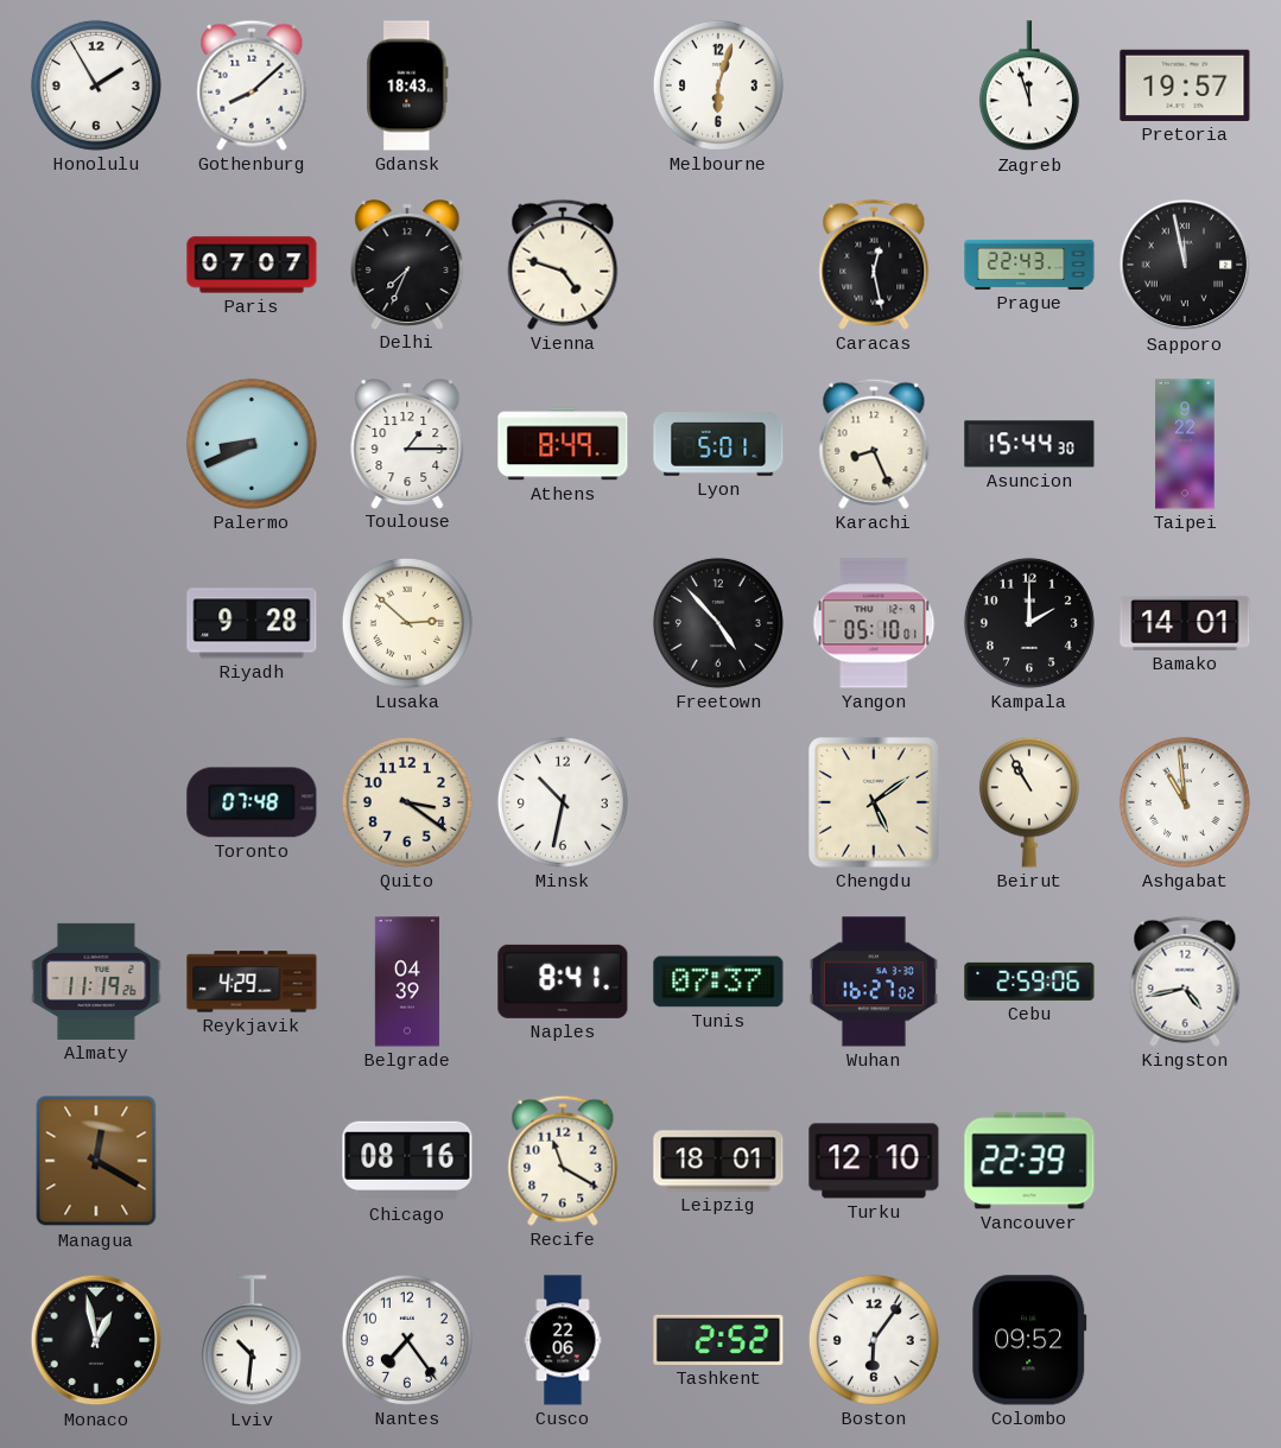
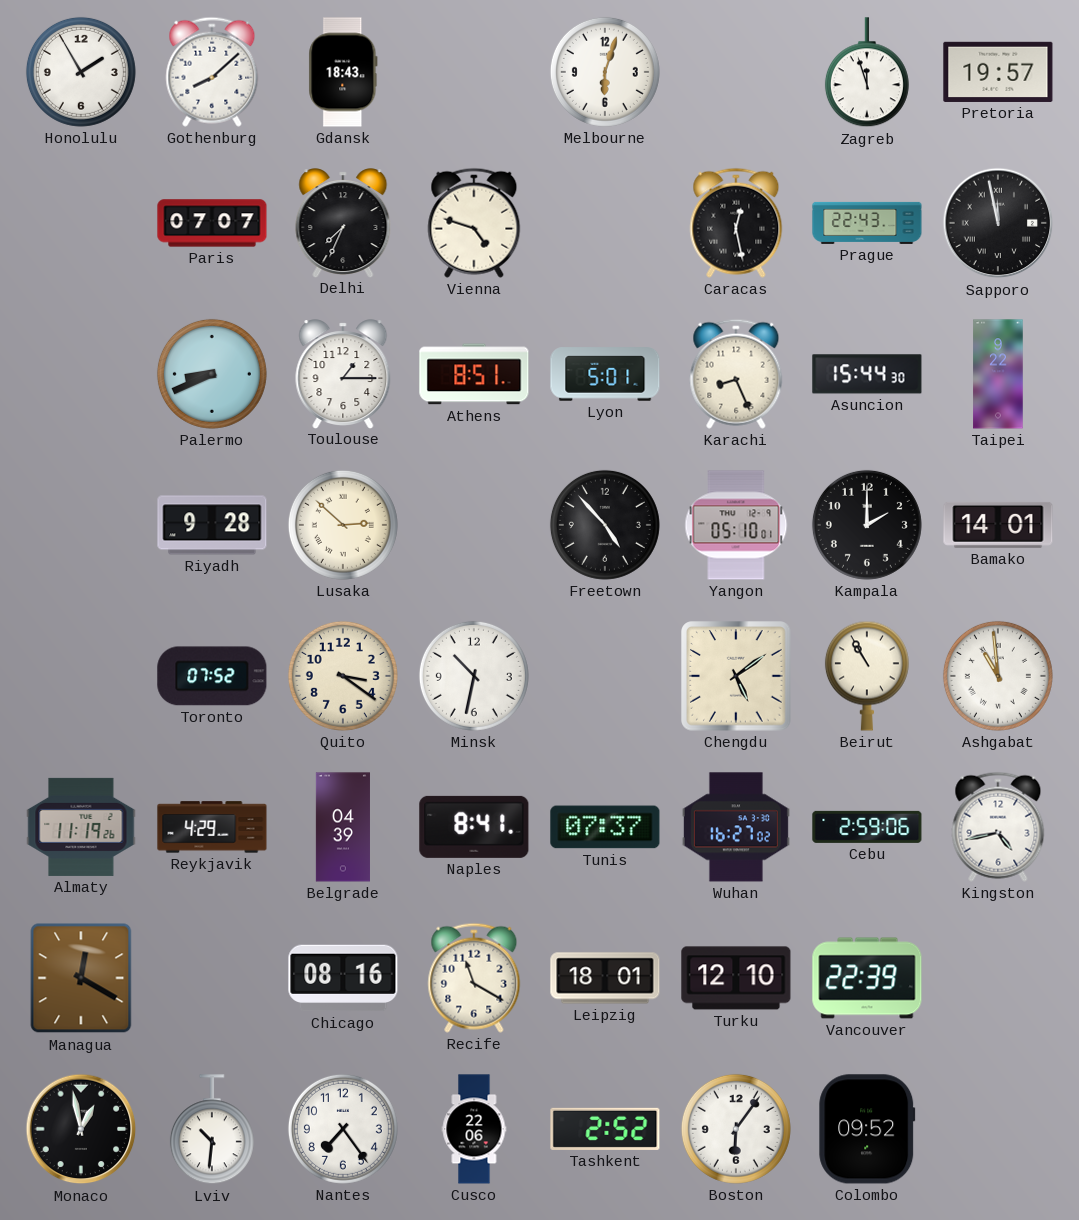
Athens: 8:49 -> 8:51
Toronto: 07:48 -> 07:52
